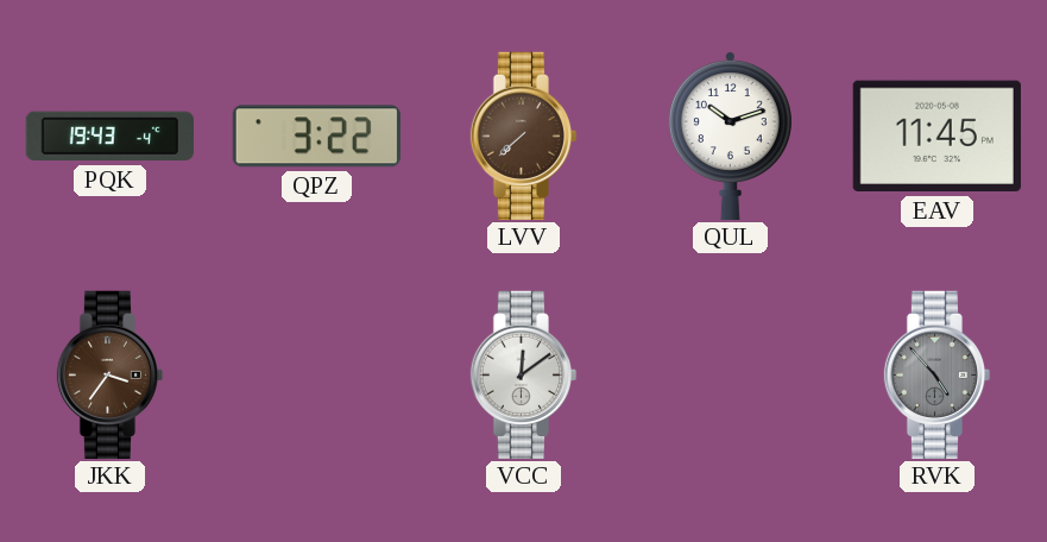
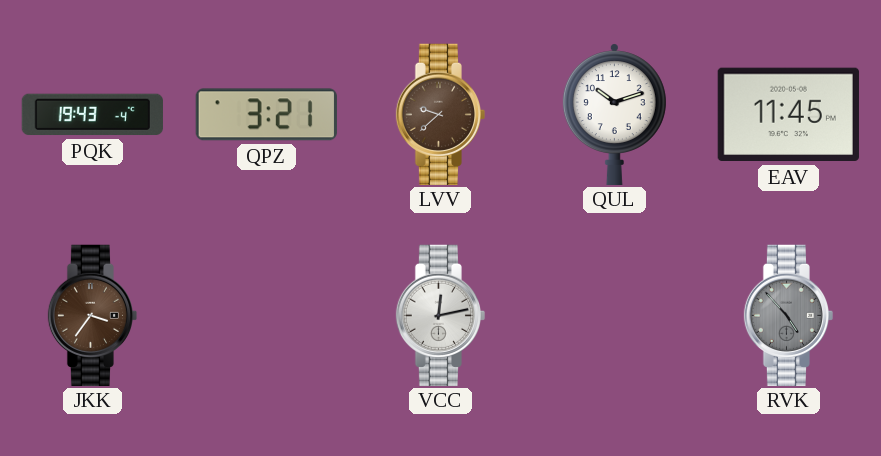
QPZ: 3:22 -> 3:21
LVV: 7:38 -> 9:38
VCC: 12:09 -> 12:13
